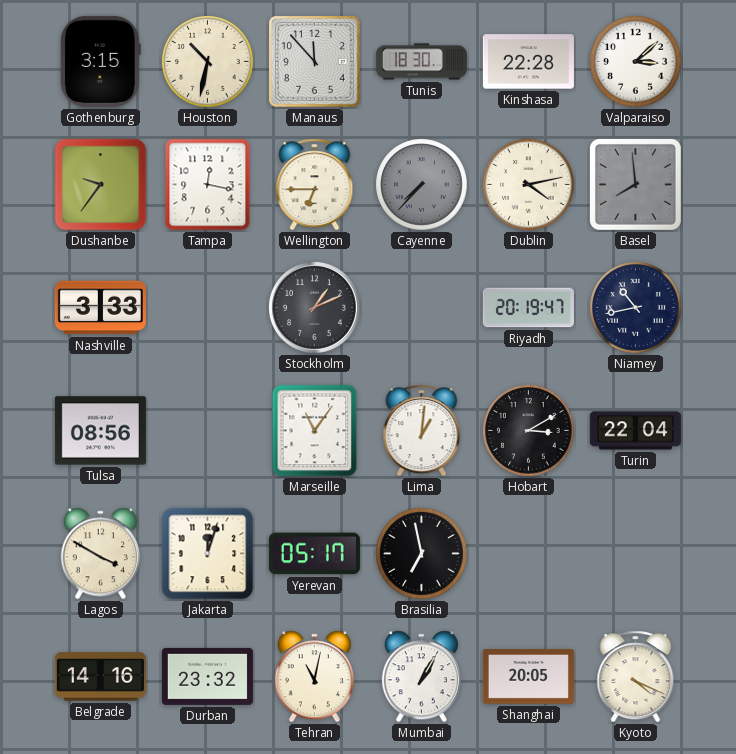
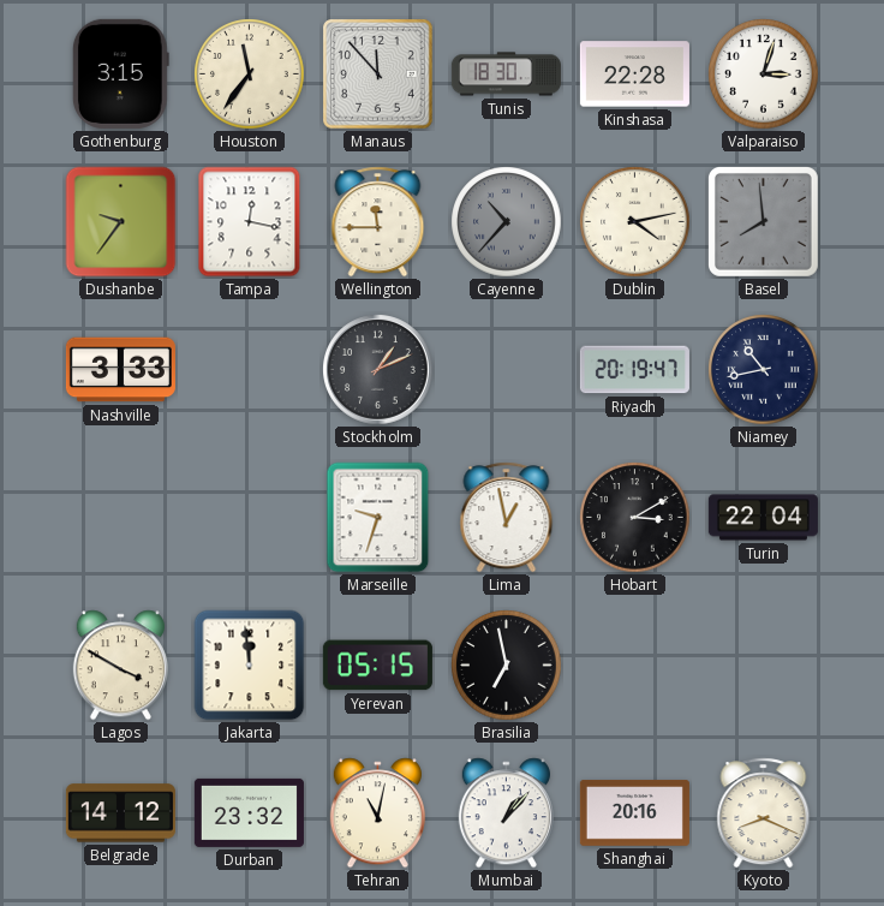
Houston: 10:32 -> 11:36
Valparaiso: 3:08 -> 3:03
Wellington: 6:45 -> 11:45
Cayenne: 7:37 -> 10:37
Tulsa: 08:56 -> none
Marseille: 11:06 -> 9:33
Lima: 1:01 -> 12:58
Jakarta: 12:03 -> 11:59
Yerevan: 05:17 -> 05:15
Belgrade: 14:16 -> 14:12
Mumbai: 1:05 -> 1:07
Shanghai: 20:05 -> 20:16
Kyoto: 4:19 -> 8:19
